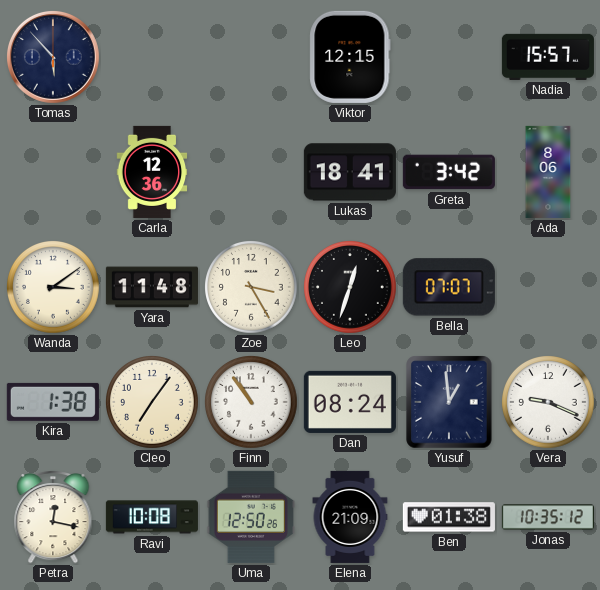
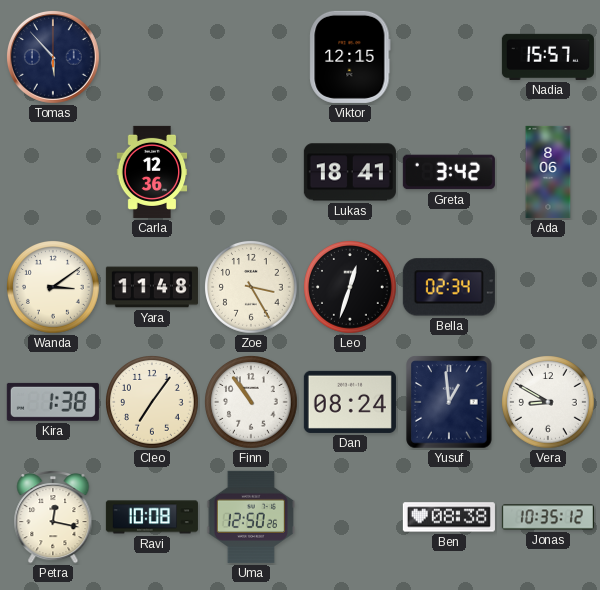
Bella: 07:07 -> 02:34
Vera: 9:19 -> 8:50
Elena: 21:09 -> none
Ben: 01:38 -> 08:38
